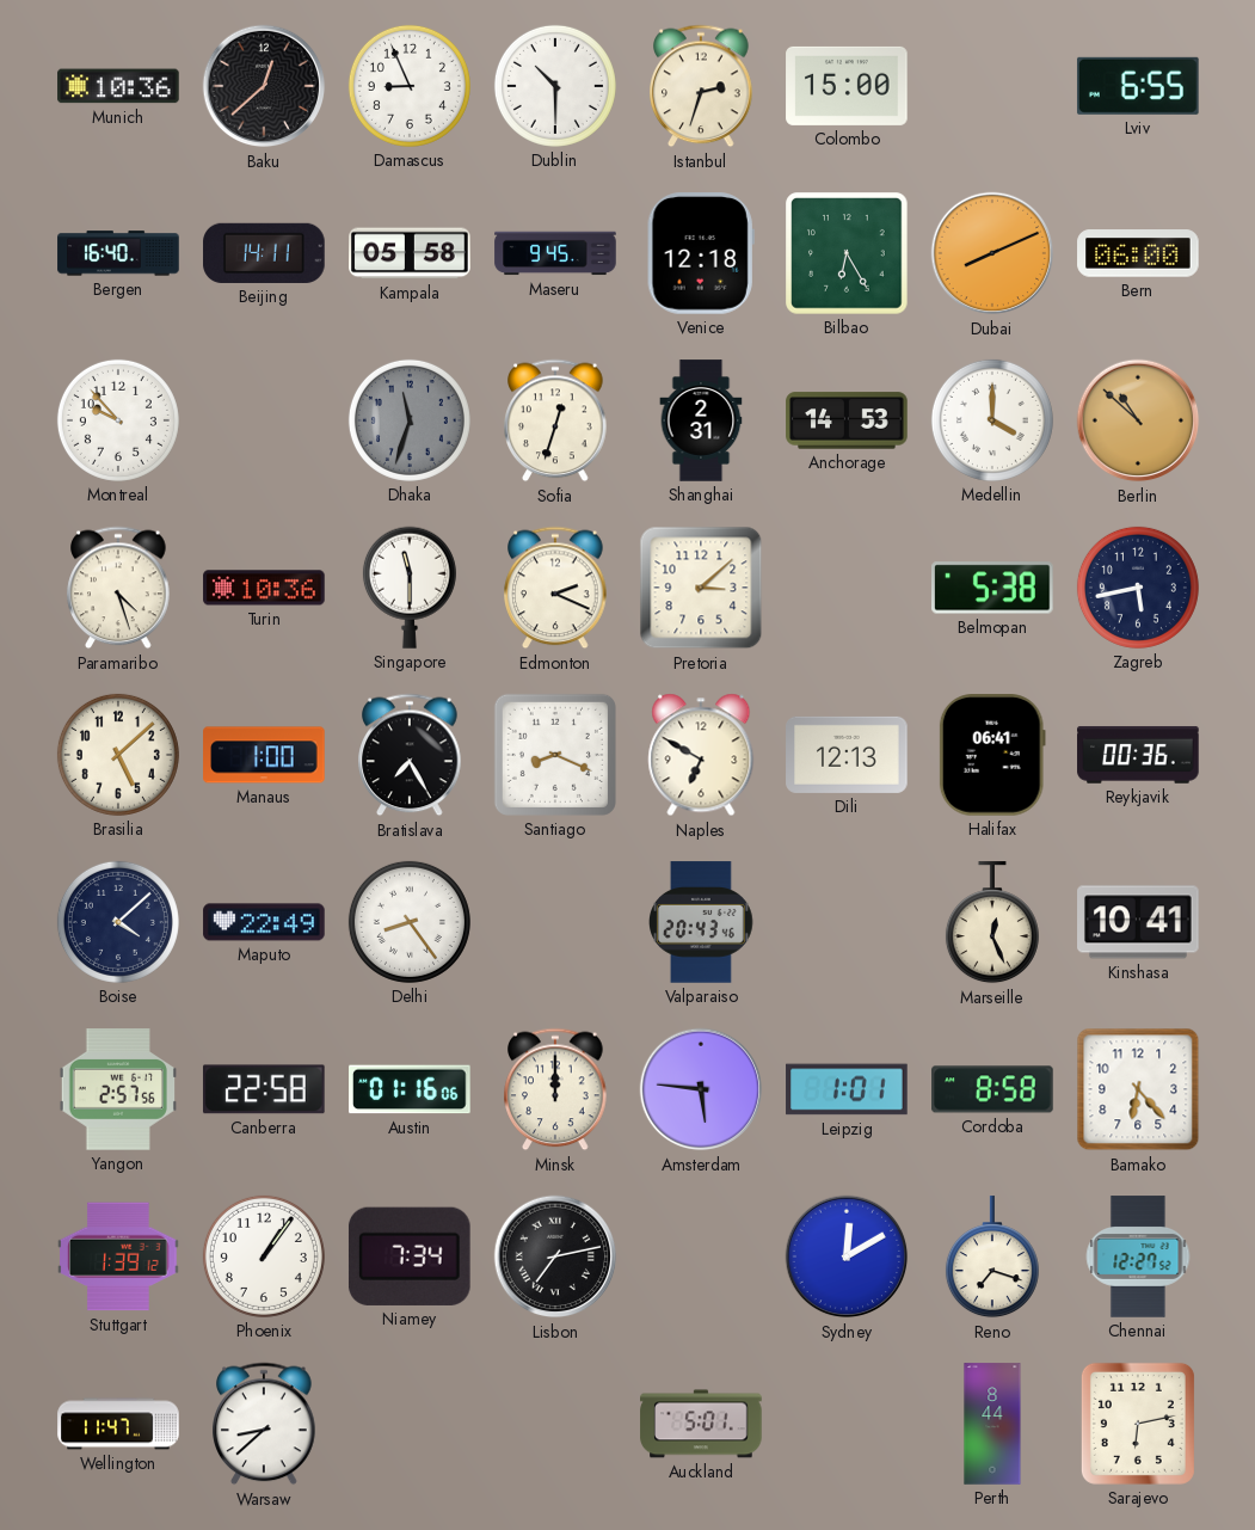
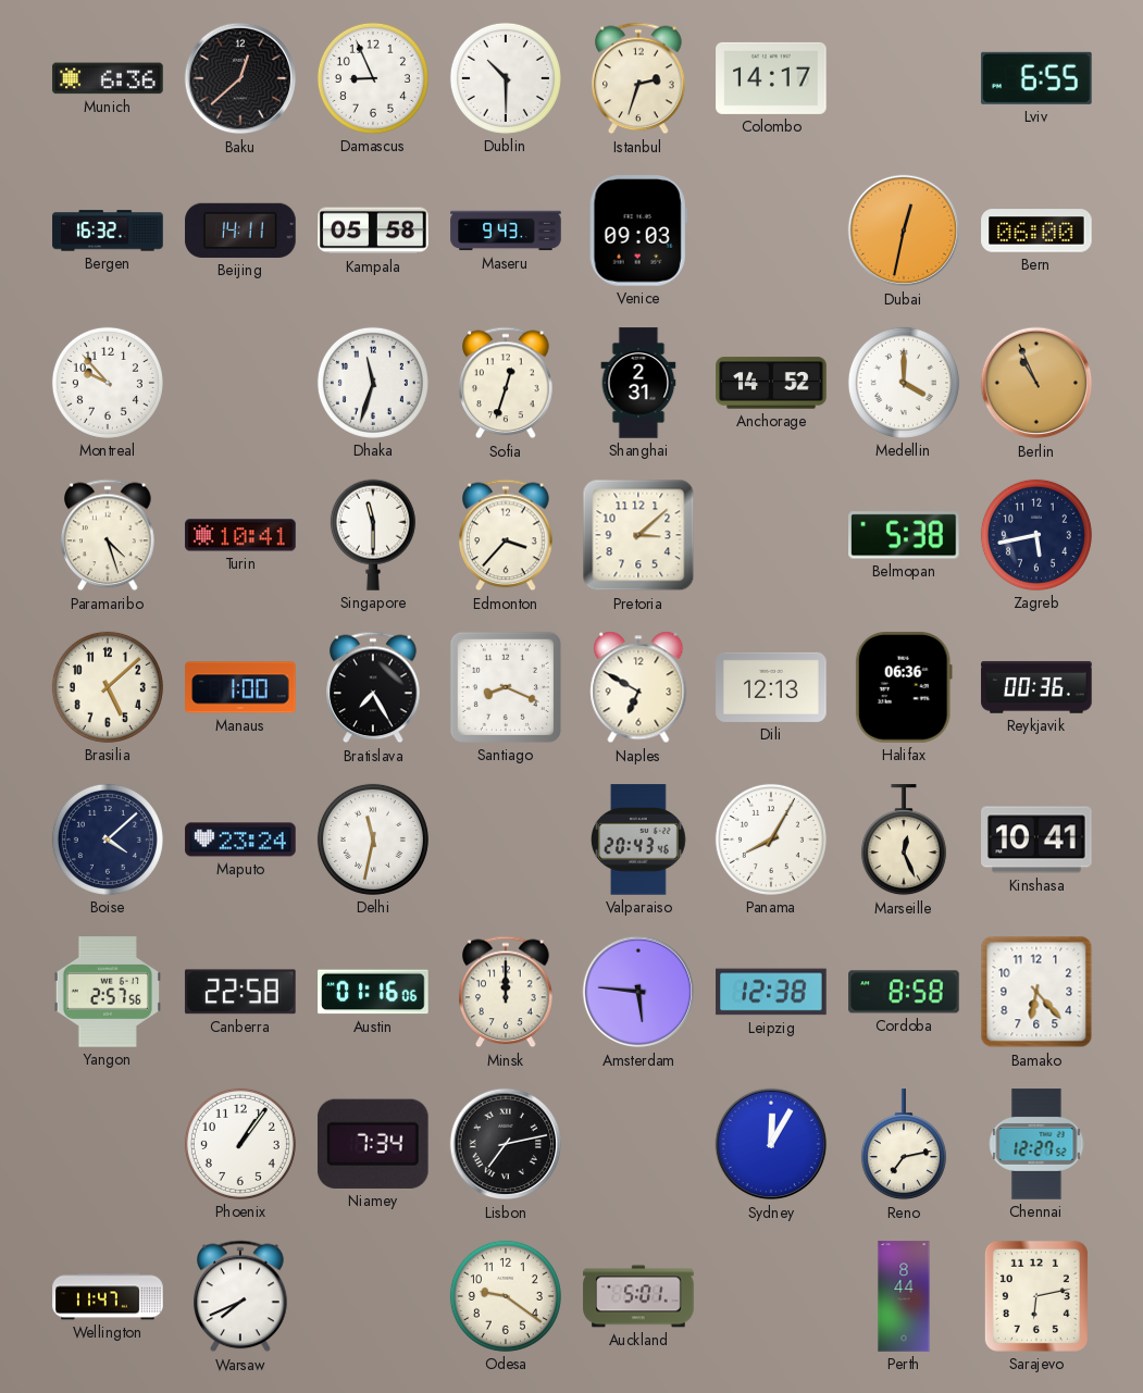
Munich: 10:36 -> 6:36
Colombo: 15:00 -> 14:17
Bergen: 16:40 -> 16:32
Maseru: 9:45 -> 9:43
Venice: 12:18 -> 09:03
Bilbao: 6:25 -> none
Dubai: 8:11 -> 12:32
Dhaka dial: grey -> white
Anchorage: 14:53 -> 14:52
Berlin: 10:52 -> 10:56
Turin: 10:36 -> 10:41
Edmonton: 2:19 -> 3:37
Halifax: 06:41 -> 06:36
Maputo: 22:49 -> 23:24
Delhi: 8:24 -> 11:32
Panama: none -> 8:05
Leipzig: 1:01 -> 12:38
Stuttgart: 1:39 -> none
Sydney: 12:10 -> 12:05
Reno: 7:18 -> 7:13
Warsaw: 8:38 -> 7:41
Odesa: none -> 9:21
